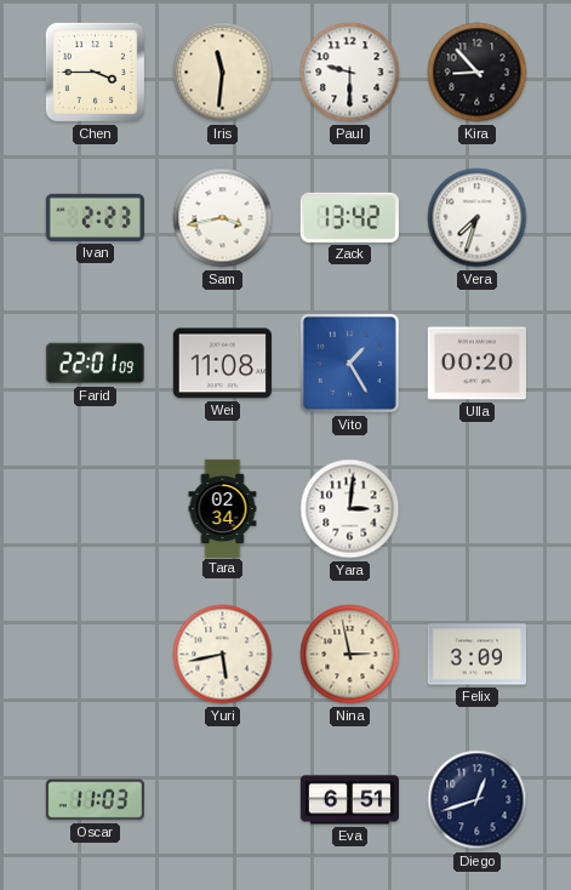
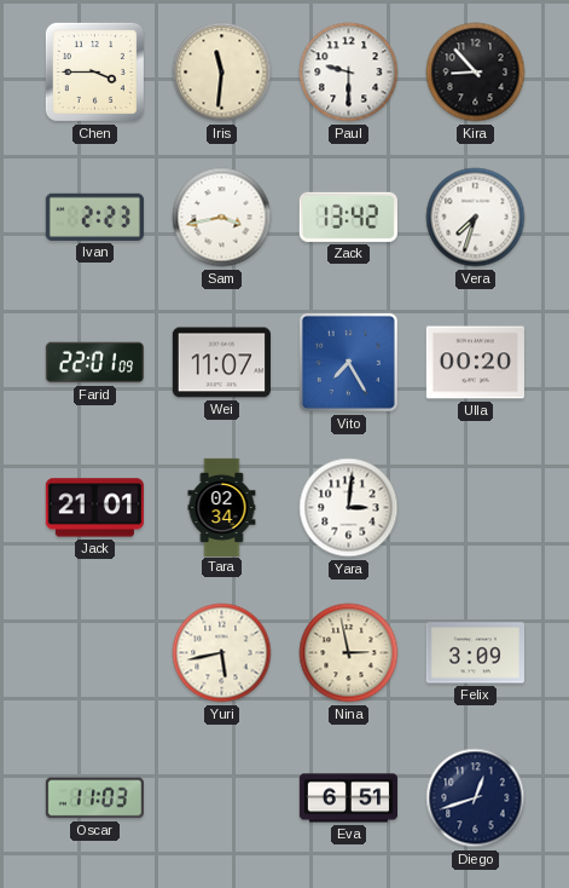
Wei: 11:08 -> 11:07
Vito: 1:25 -> 7:25
Jack: none -> 21:01
